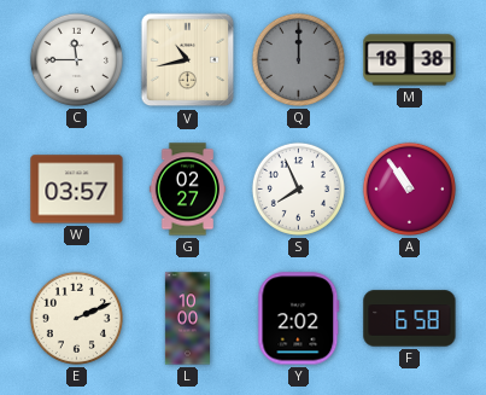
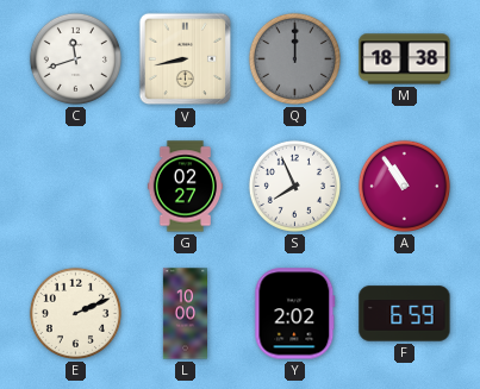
C: 11:45 -> 11:42
V: 10:43 -> 8:43
W: 03:57 -> none
F: 6:58 -> 6:59
